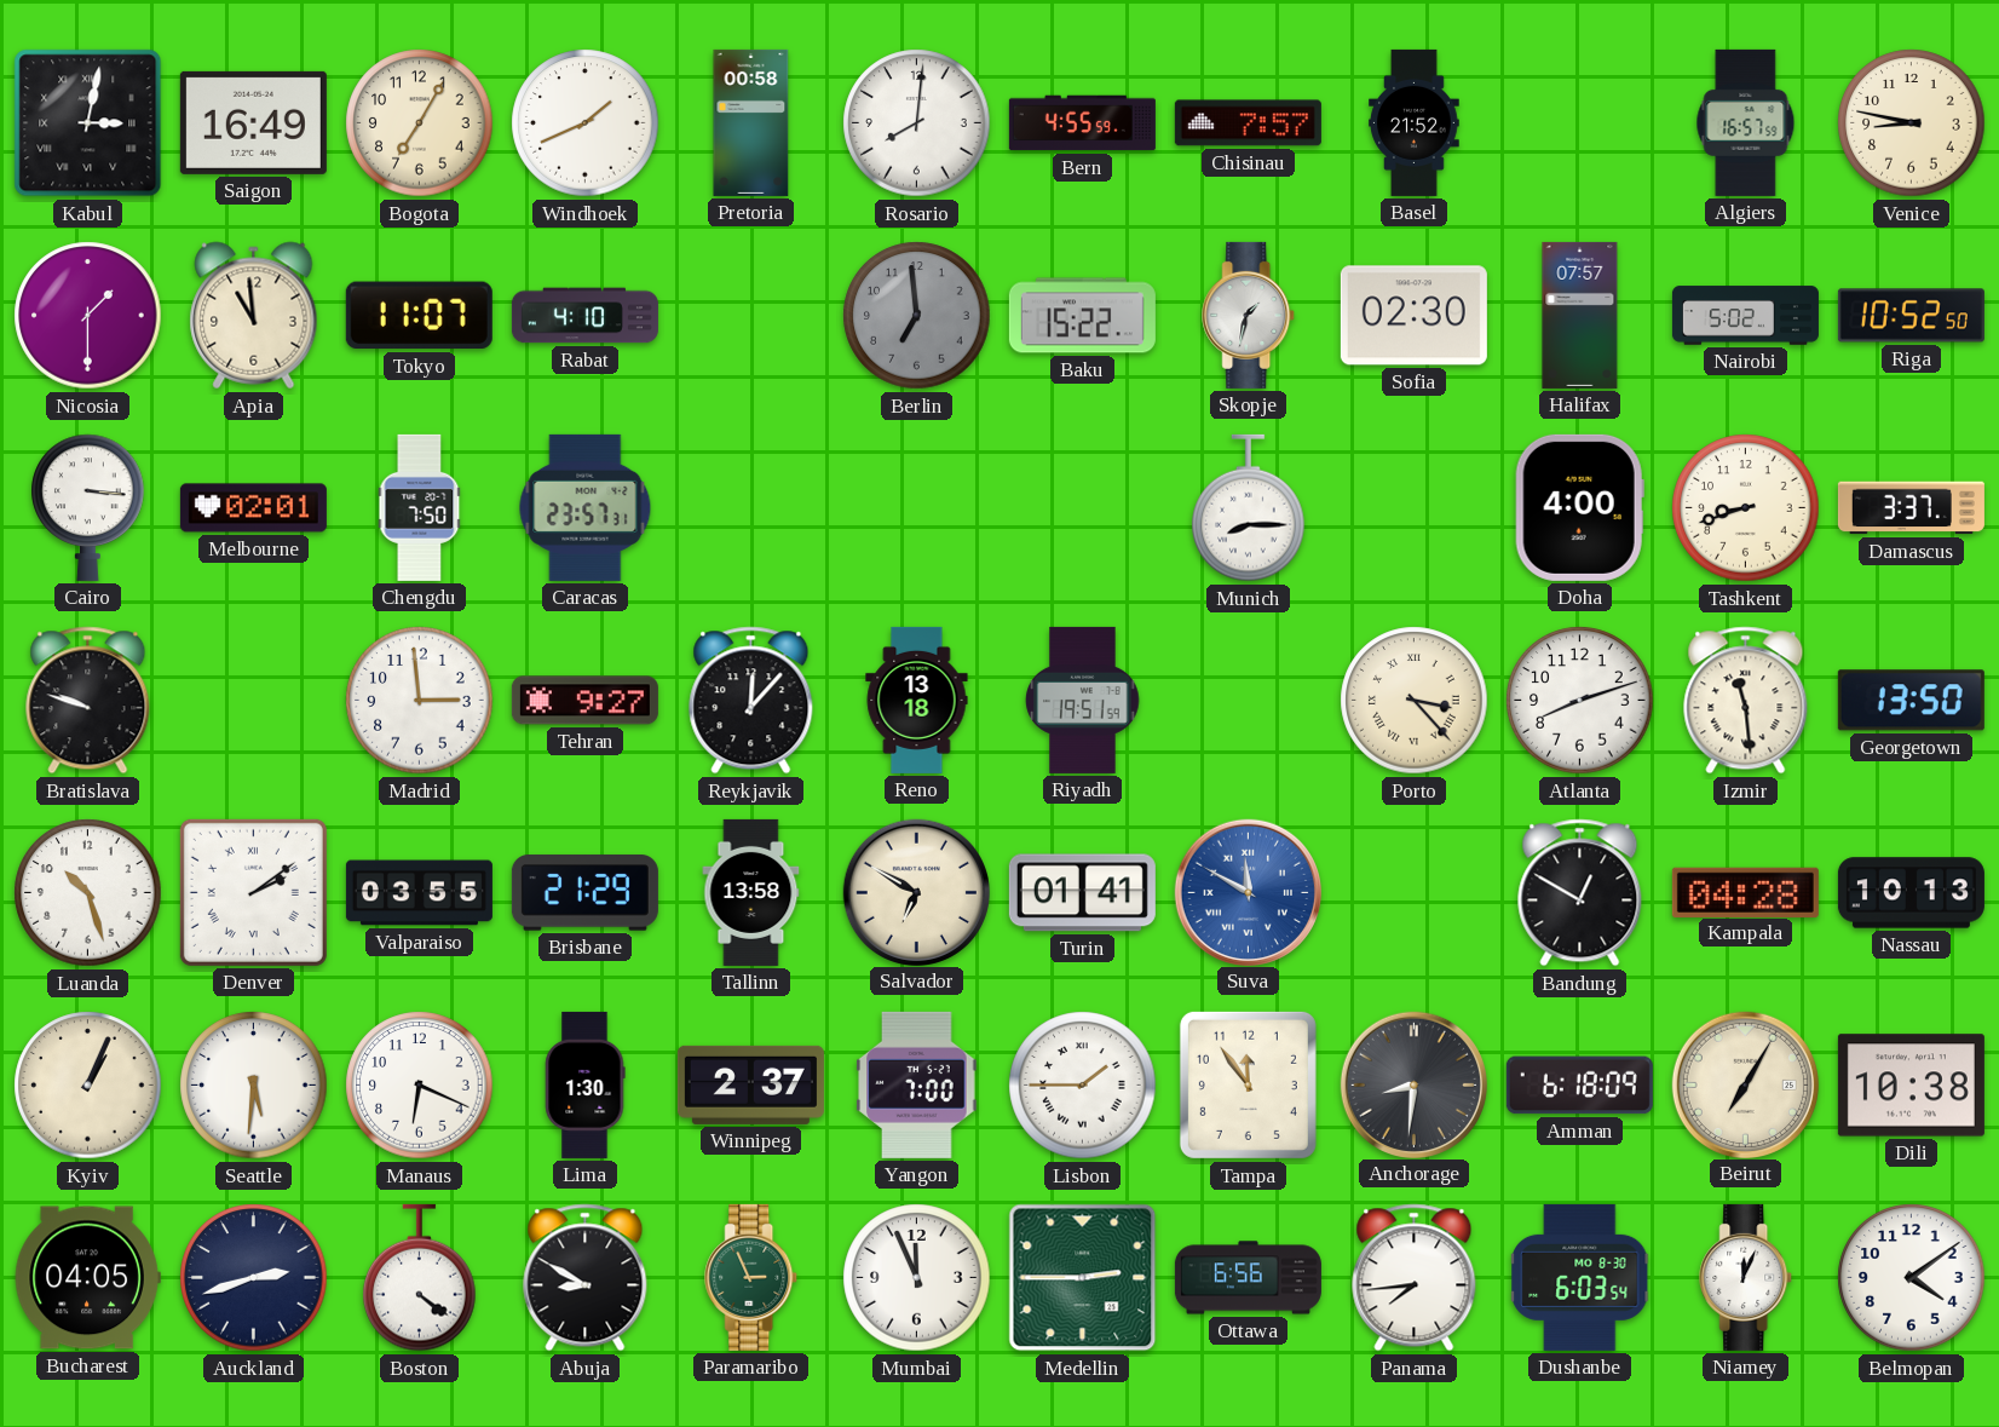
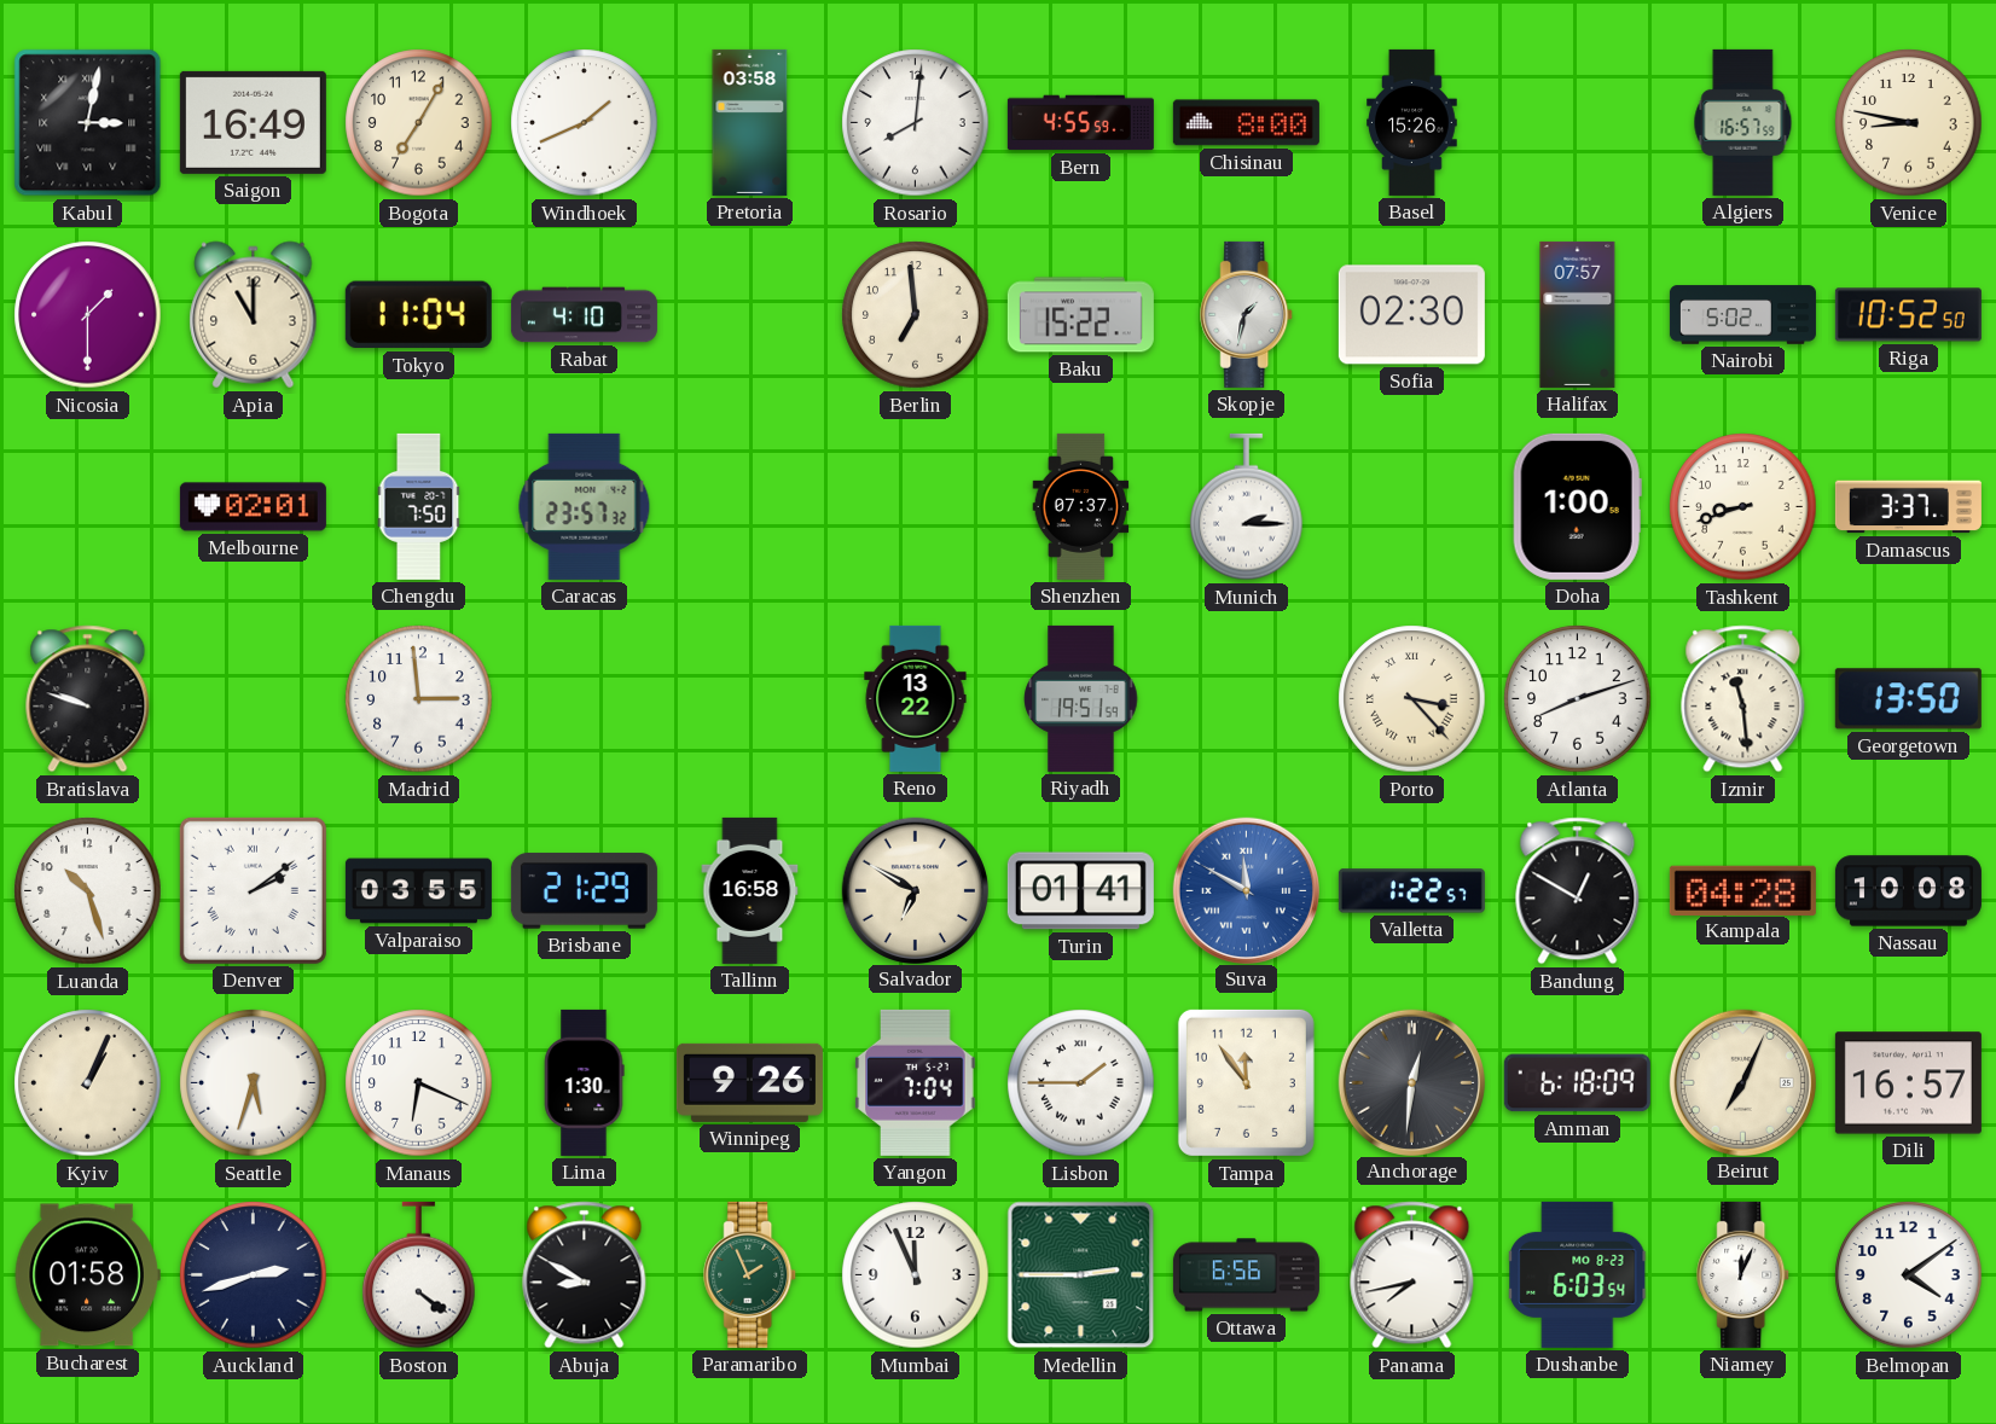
Pretoria: 00:58 -> 03:58
Chisinau: 7:57 -> 8:00
Basel: 21:52 -> 15:26
Apia: 10:59 -> 11:00
Tokyo: 11:07 -> 11:04
Berlin dial: grey -> cream
Cairo: 3:16 -> none
Caracas: 23:57:31 -> 23:57:32
Shenzhen: none -> 07:37
Munich: 8:15 -> 2:15
Doha: 4:00 -> 1:00
Tehran: 9:27 -> none
Reykjavik: 12:07 -> none
Reno: 13:18 -> 13:22
Tallinn: 13:58 -> 16:58
Valletta: none -> 1:22
Nassau: 10:13 -> 10:08
Seattle: 5:31 -> 5:33
Winnipeg: 2:37 -> 9:26
Yangon: 7:00 -> 7:04
Anchorage: 8:31 -> 12:31
Beirut: 7:05 -> 7:04
Dili: 10:38 -> 16:57
Bucharest: 04:05 -> 01:58
Paramaribo: 2:56 -> 1:56
Panama: 7:44 -> 7:43
Dushanbe date: MO 8-30 -> MO 8-23
